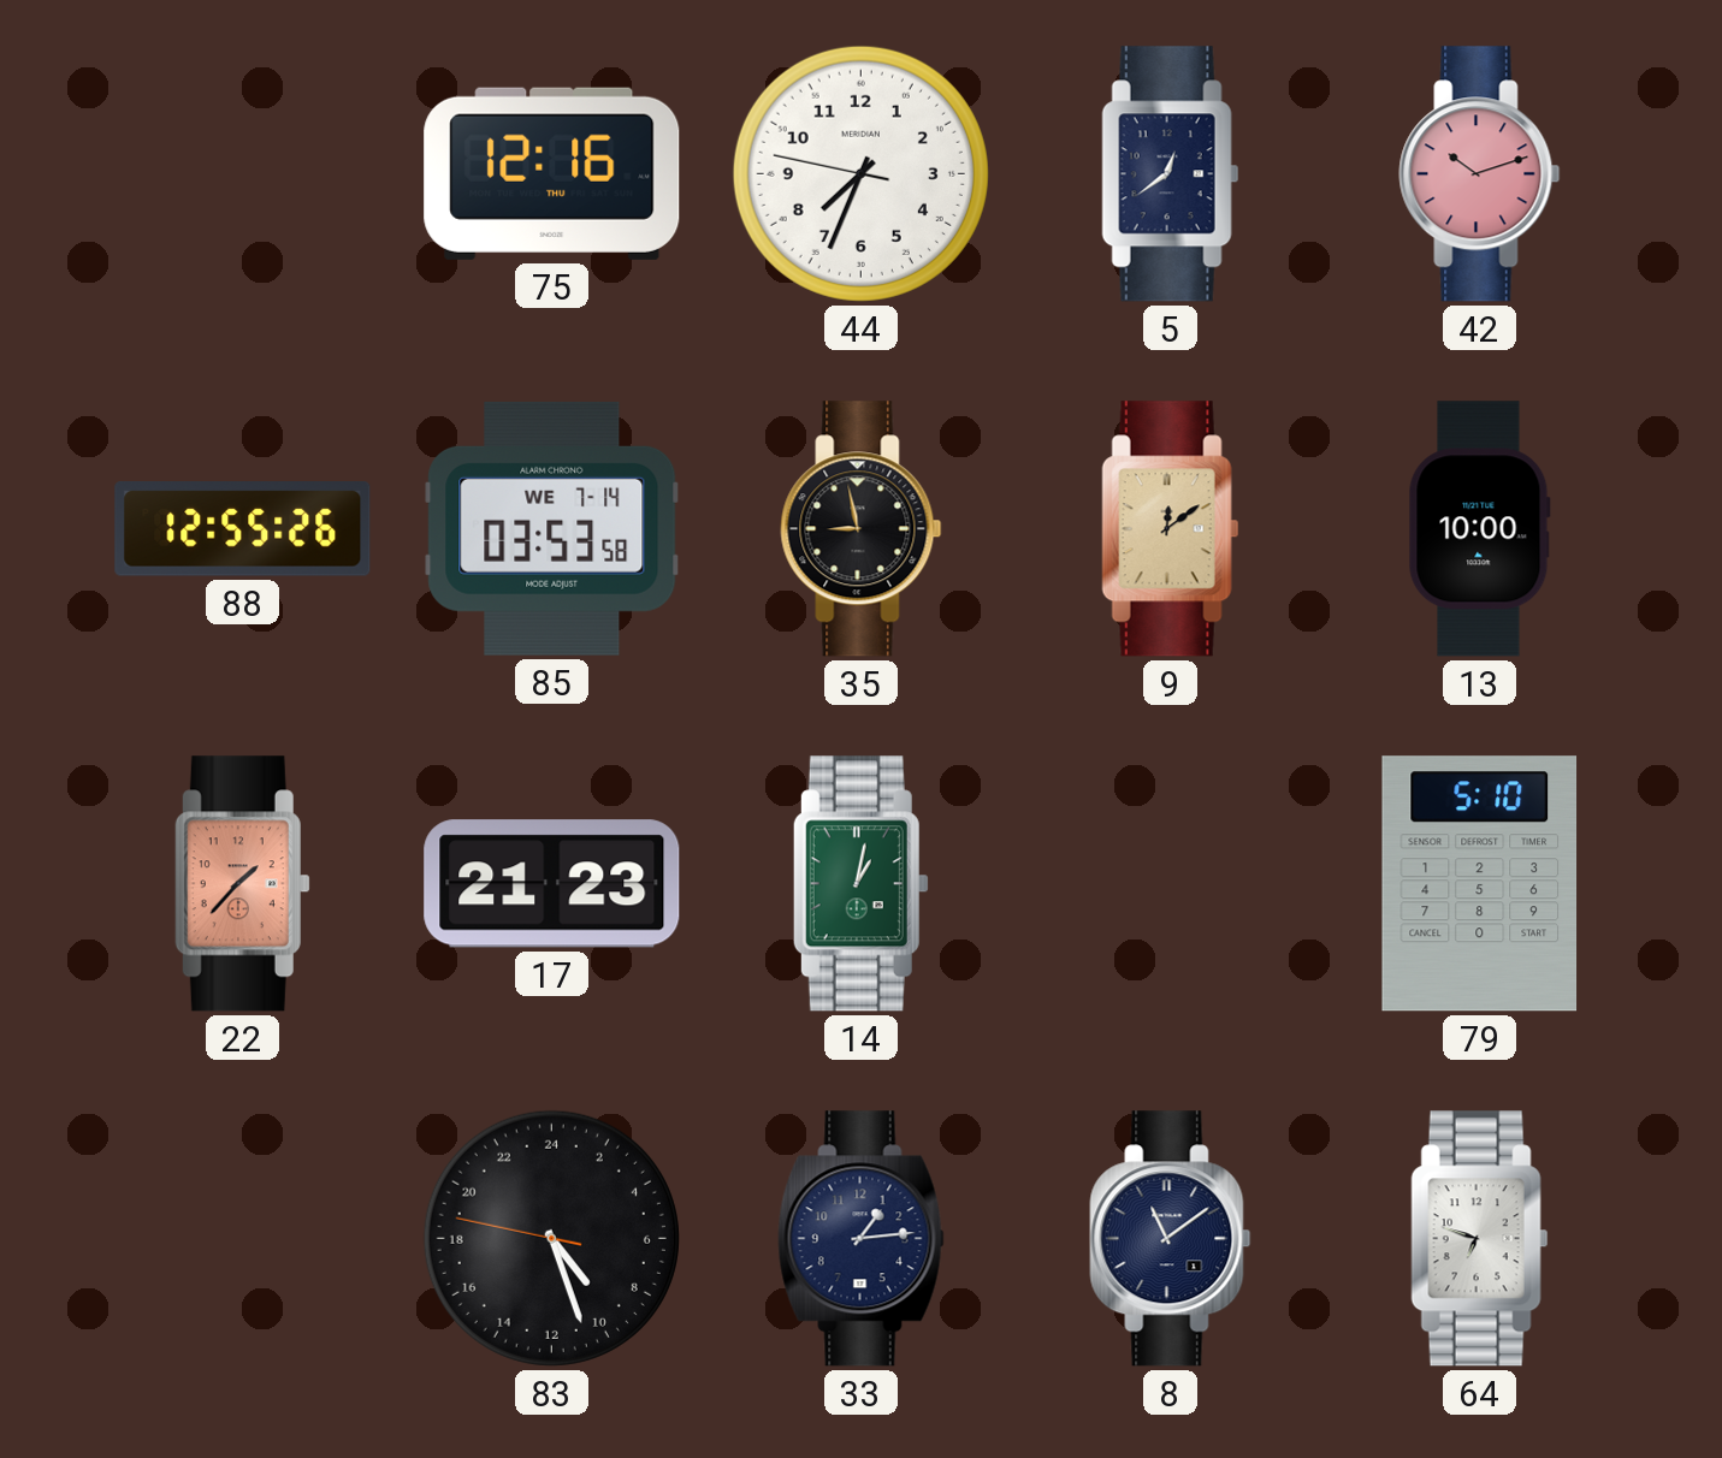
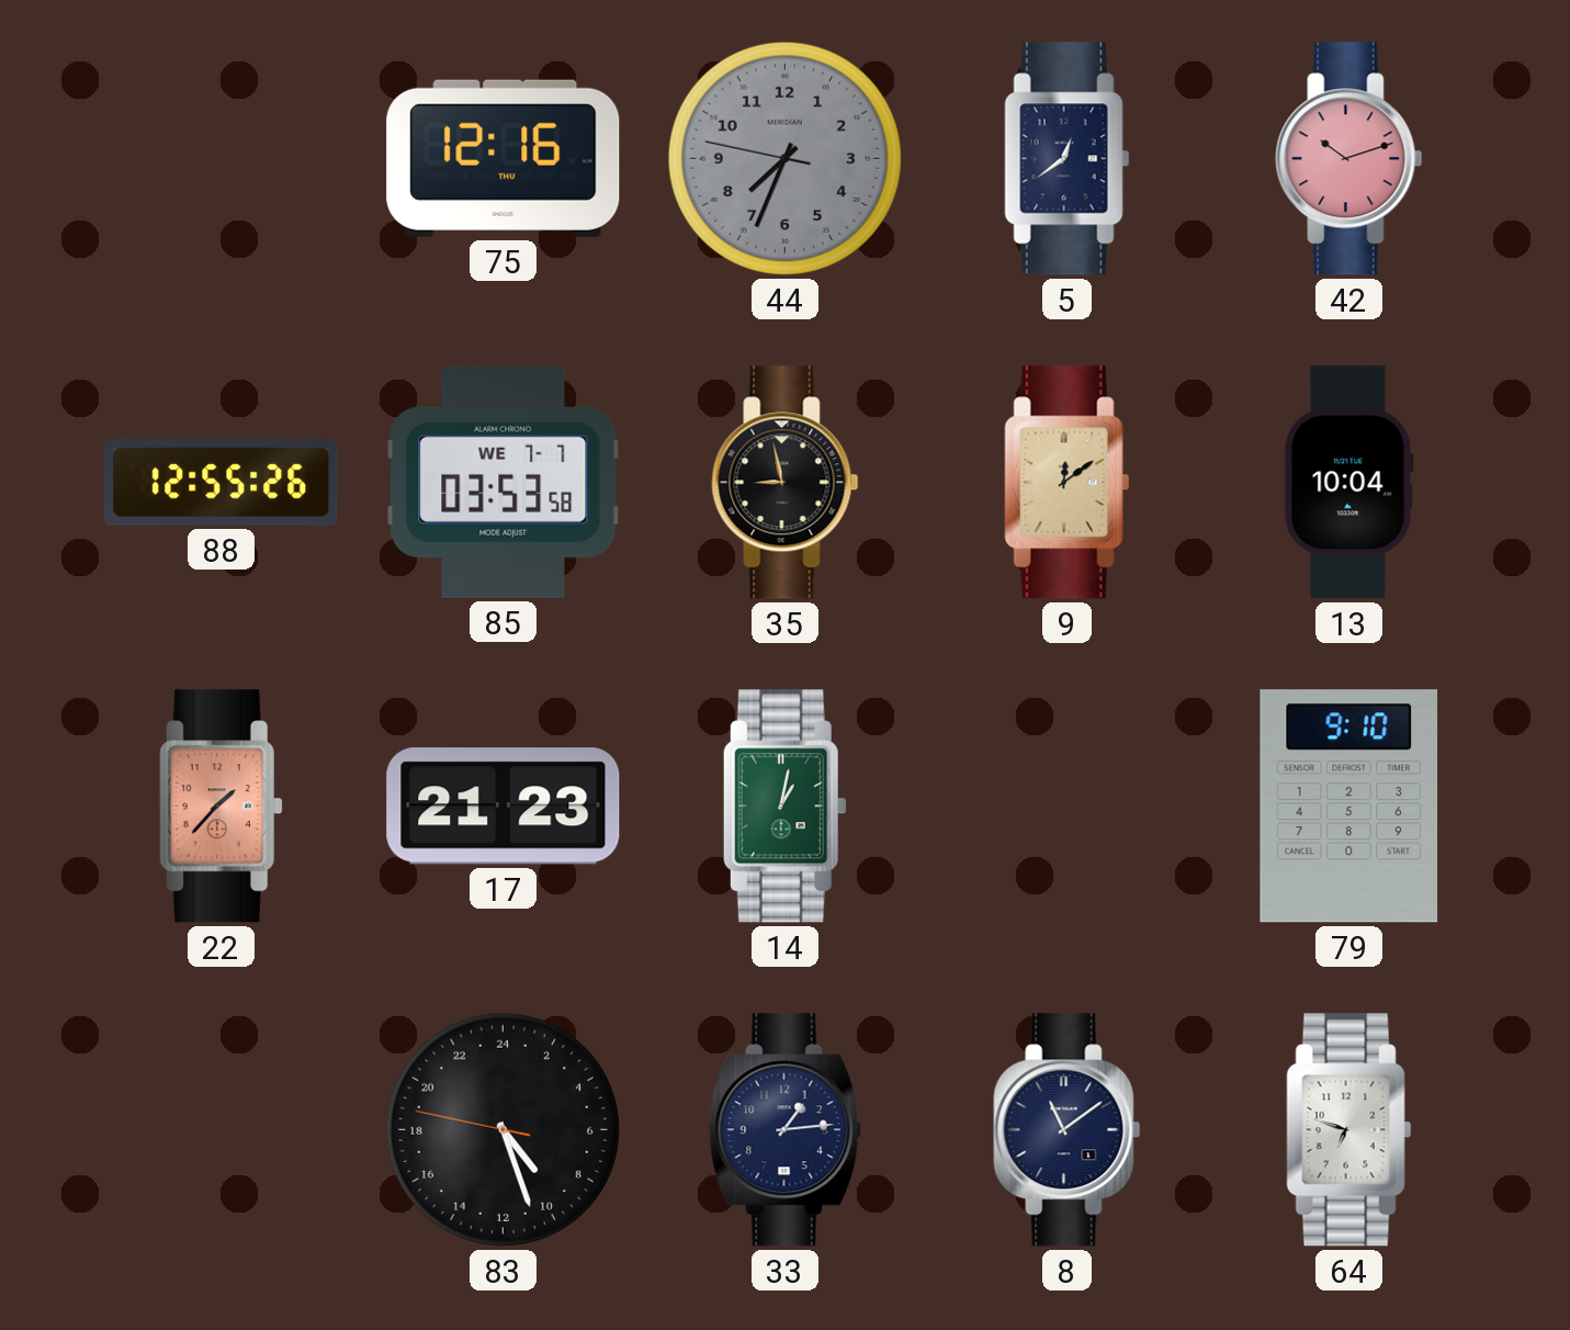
44 dial: white -> grey
85 date: WE 7-14 -> WE 7-7
13: 10:00 -> 10:04
79: 5:10 -> 9:10
